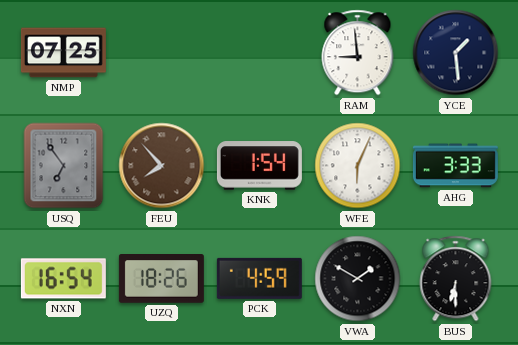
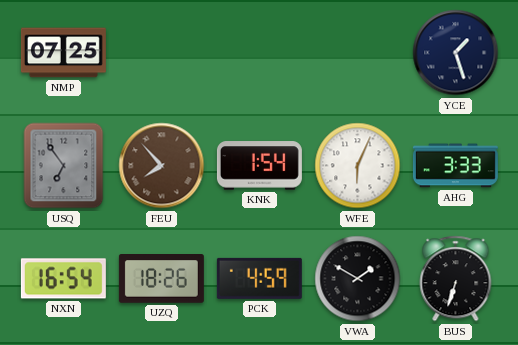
RAM: 8:59 -> none
YCE: 1:29 -> 1:27
BUS: 6:30 -> 6:33
